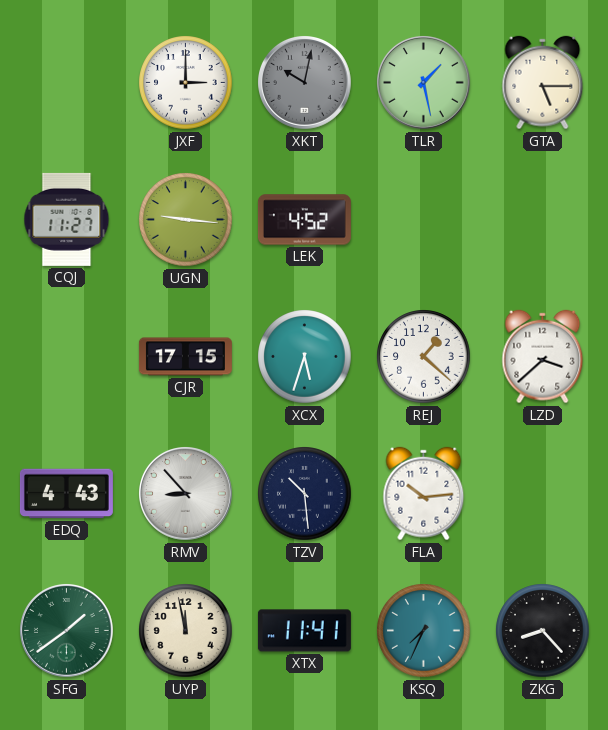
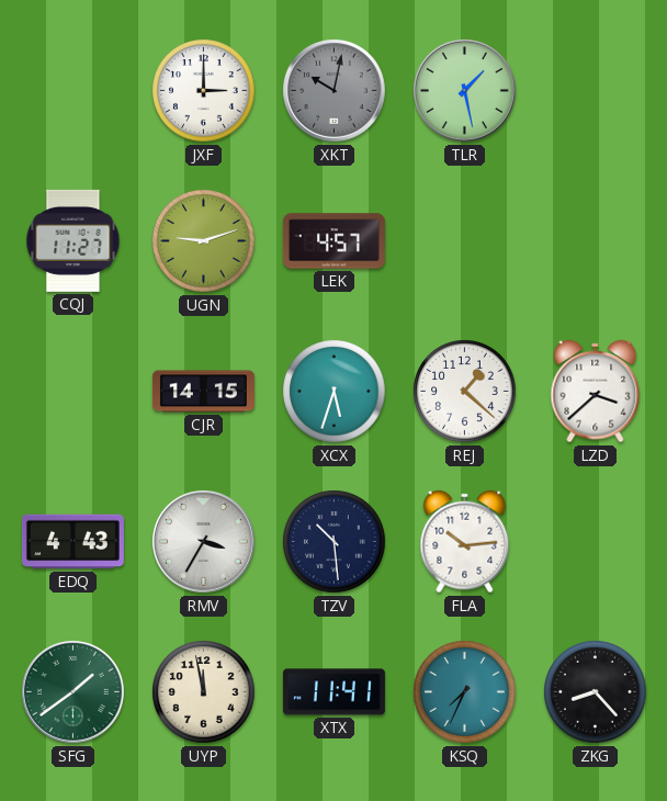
GTA: 5:15 -> none
UGN: 9:16 -> 9:12
LEK: 4:52 -> 4:57
CJR: 17:15 -> 14:15
RMV: 8:53 -> 3:35
